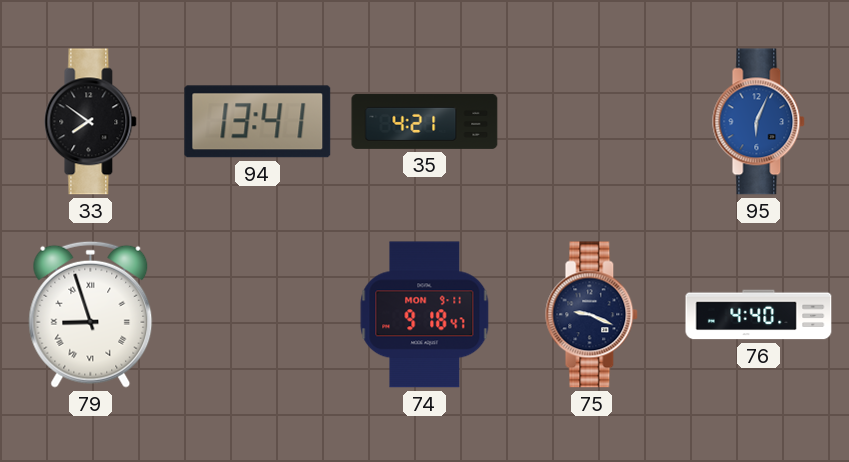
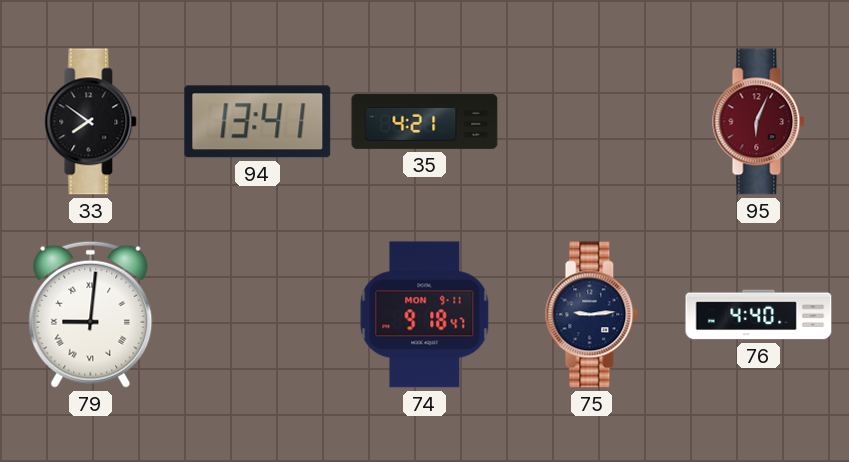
95 dial: blue -> burgundy
79: 8:57 -> 9:01
75: 9:19 -> 9:14
